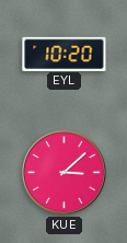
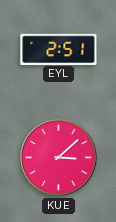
EYL: 10:20 -> 2:51
